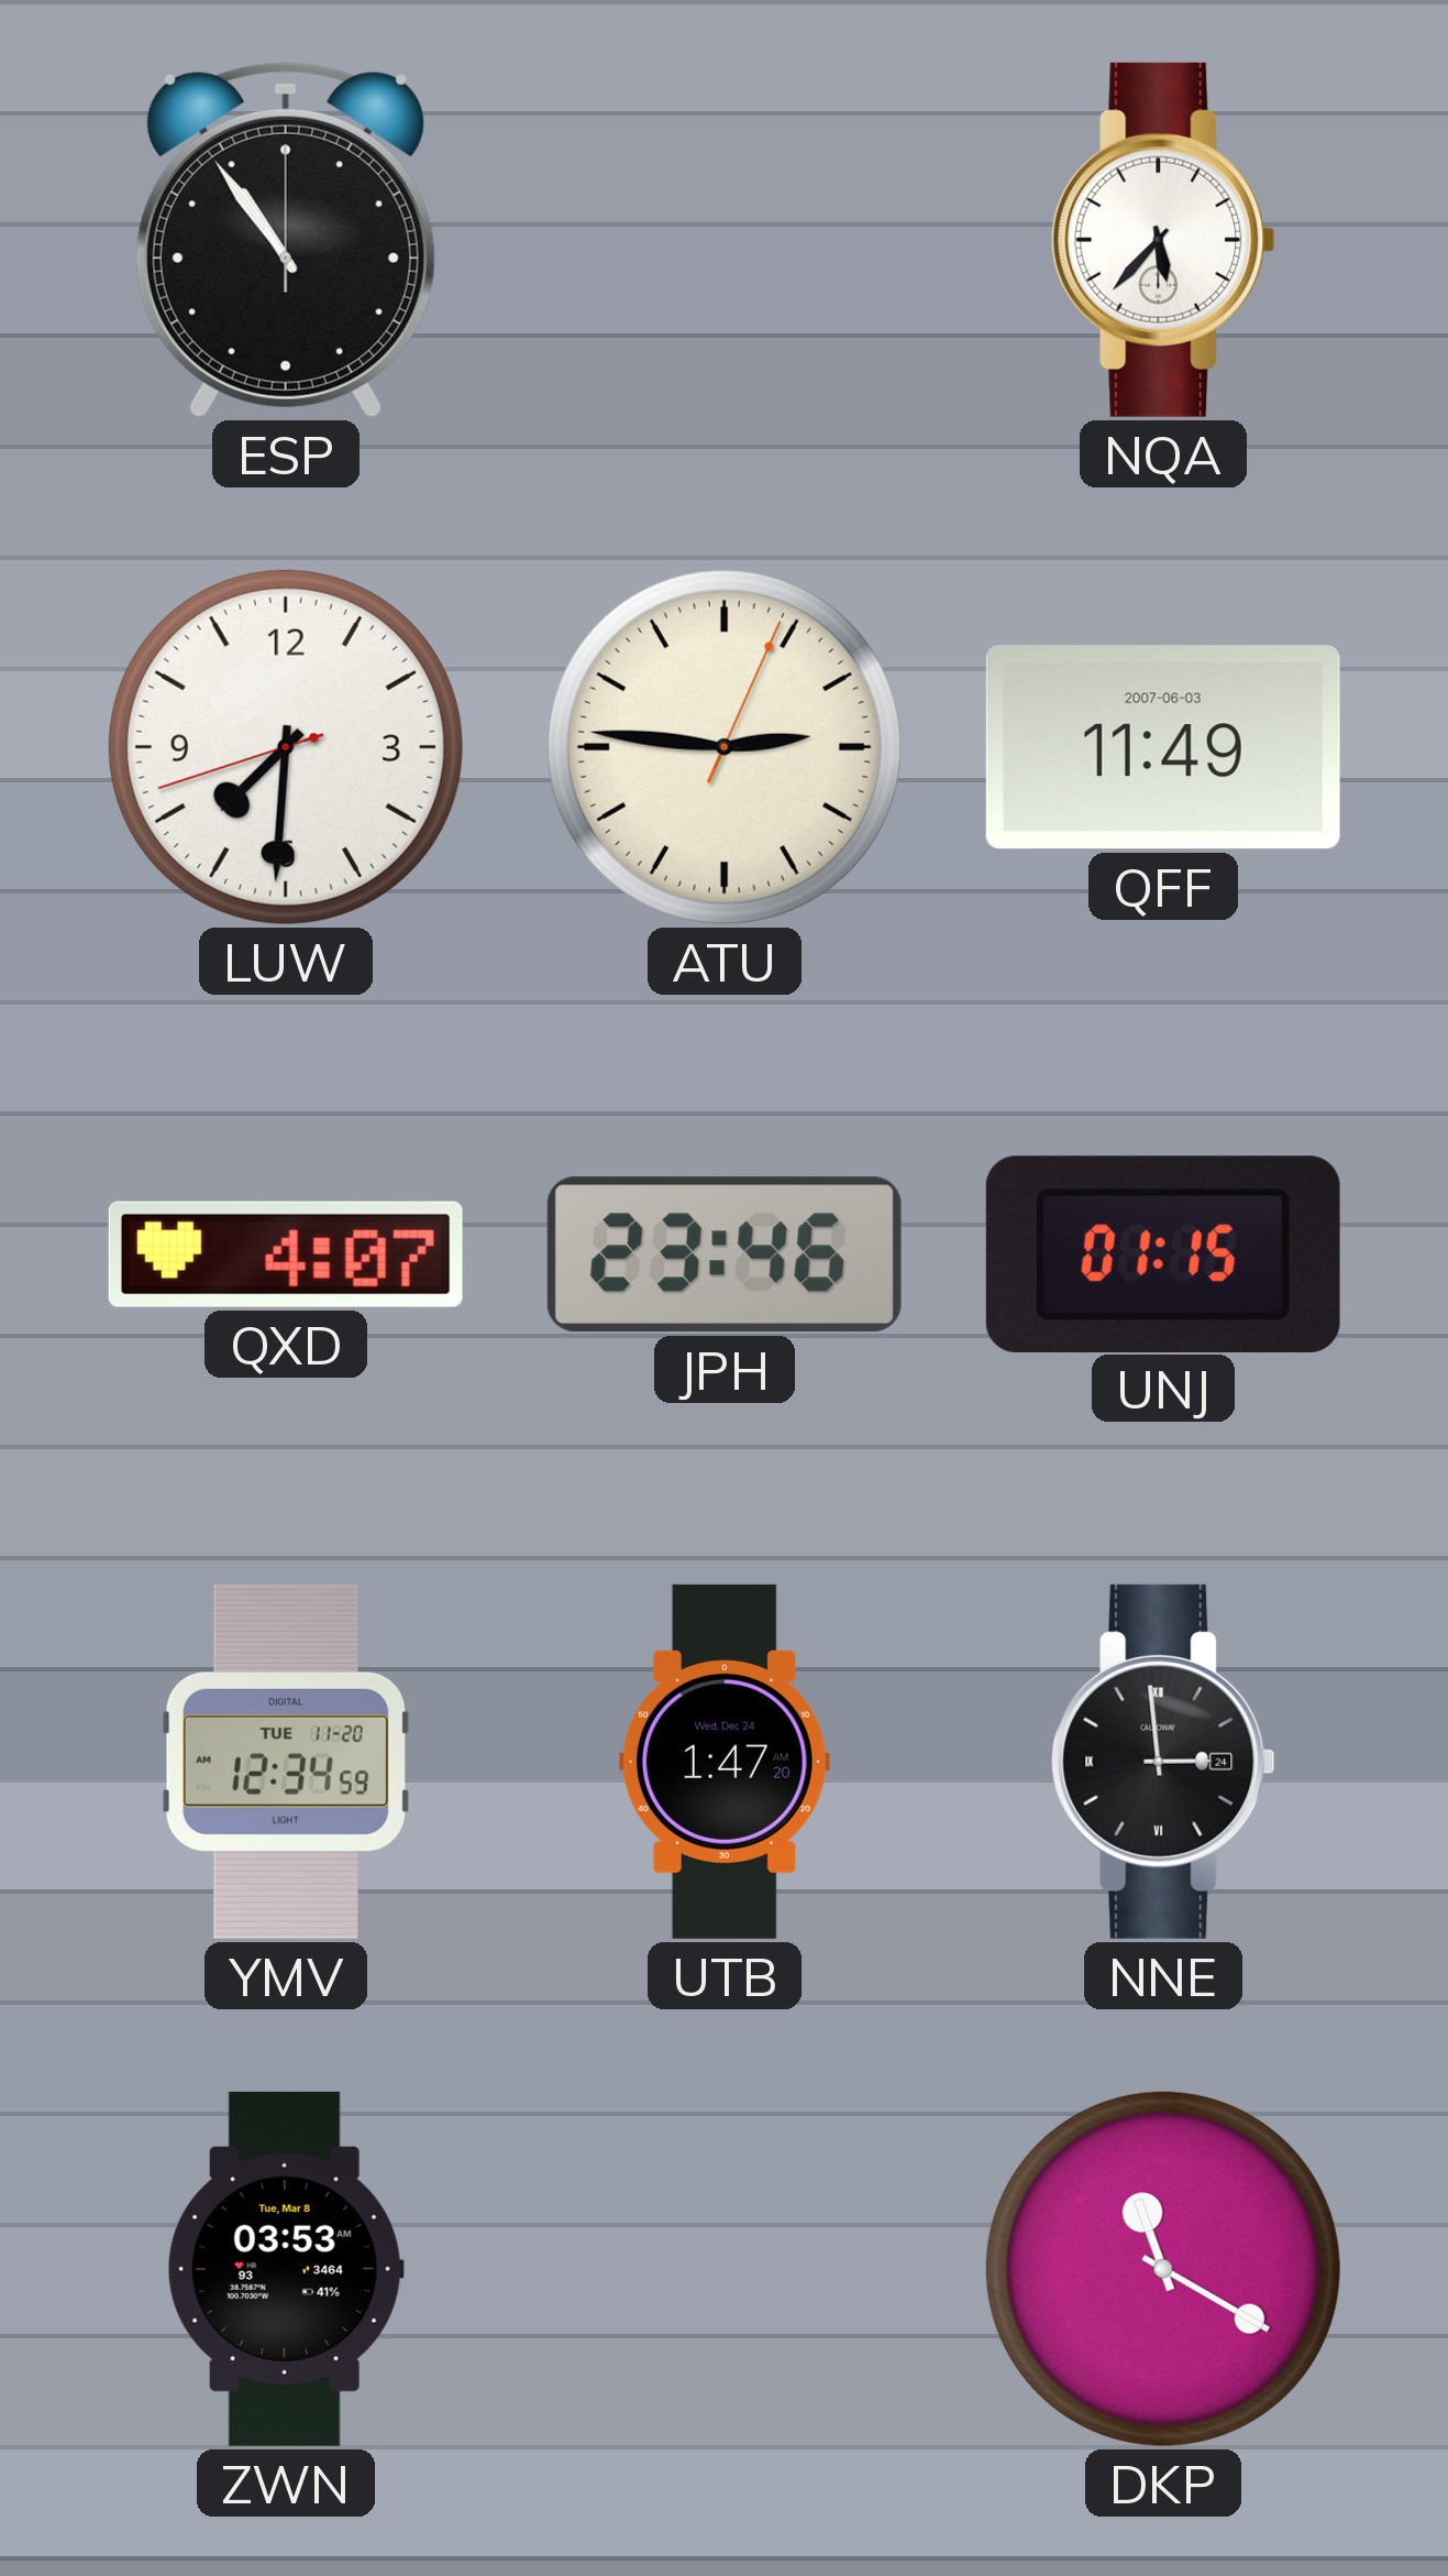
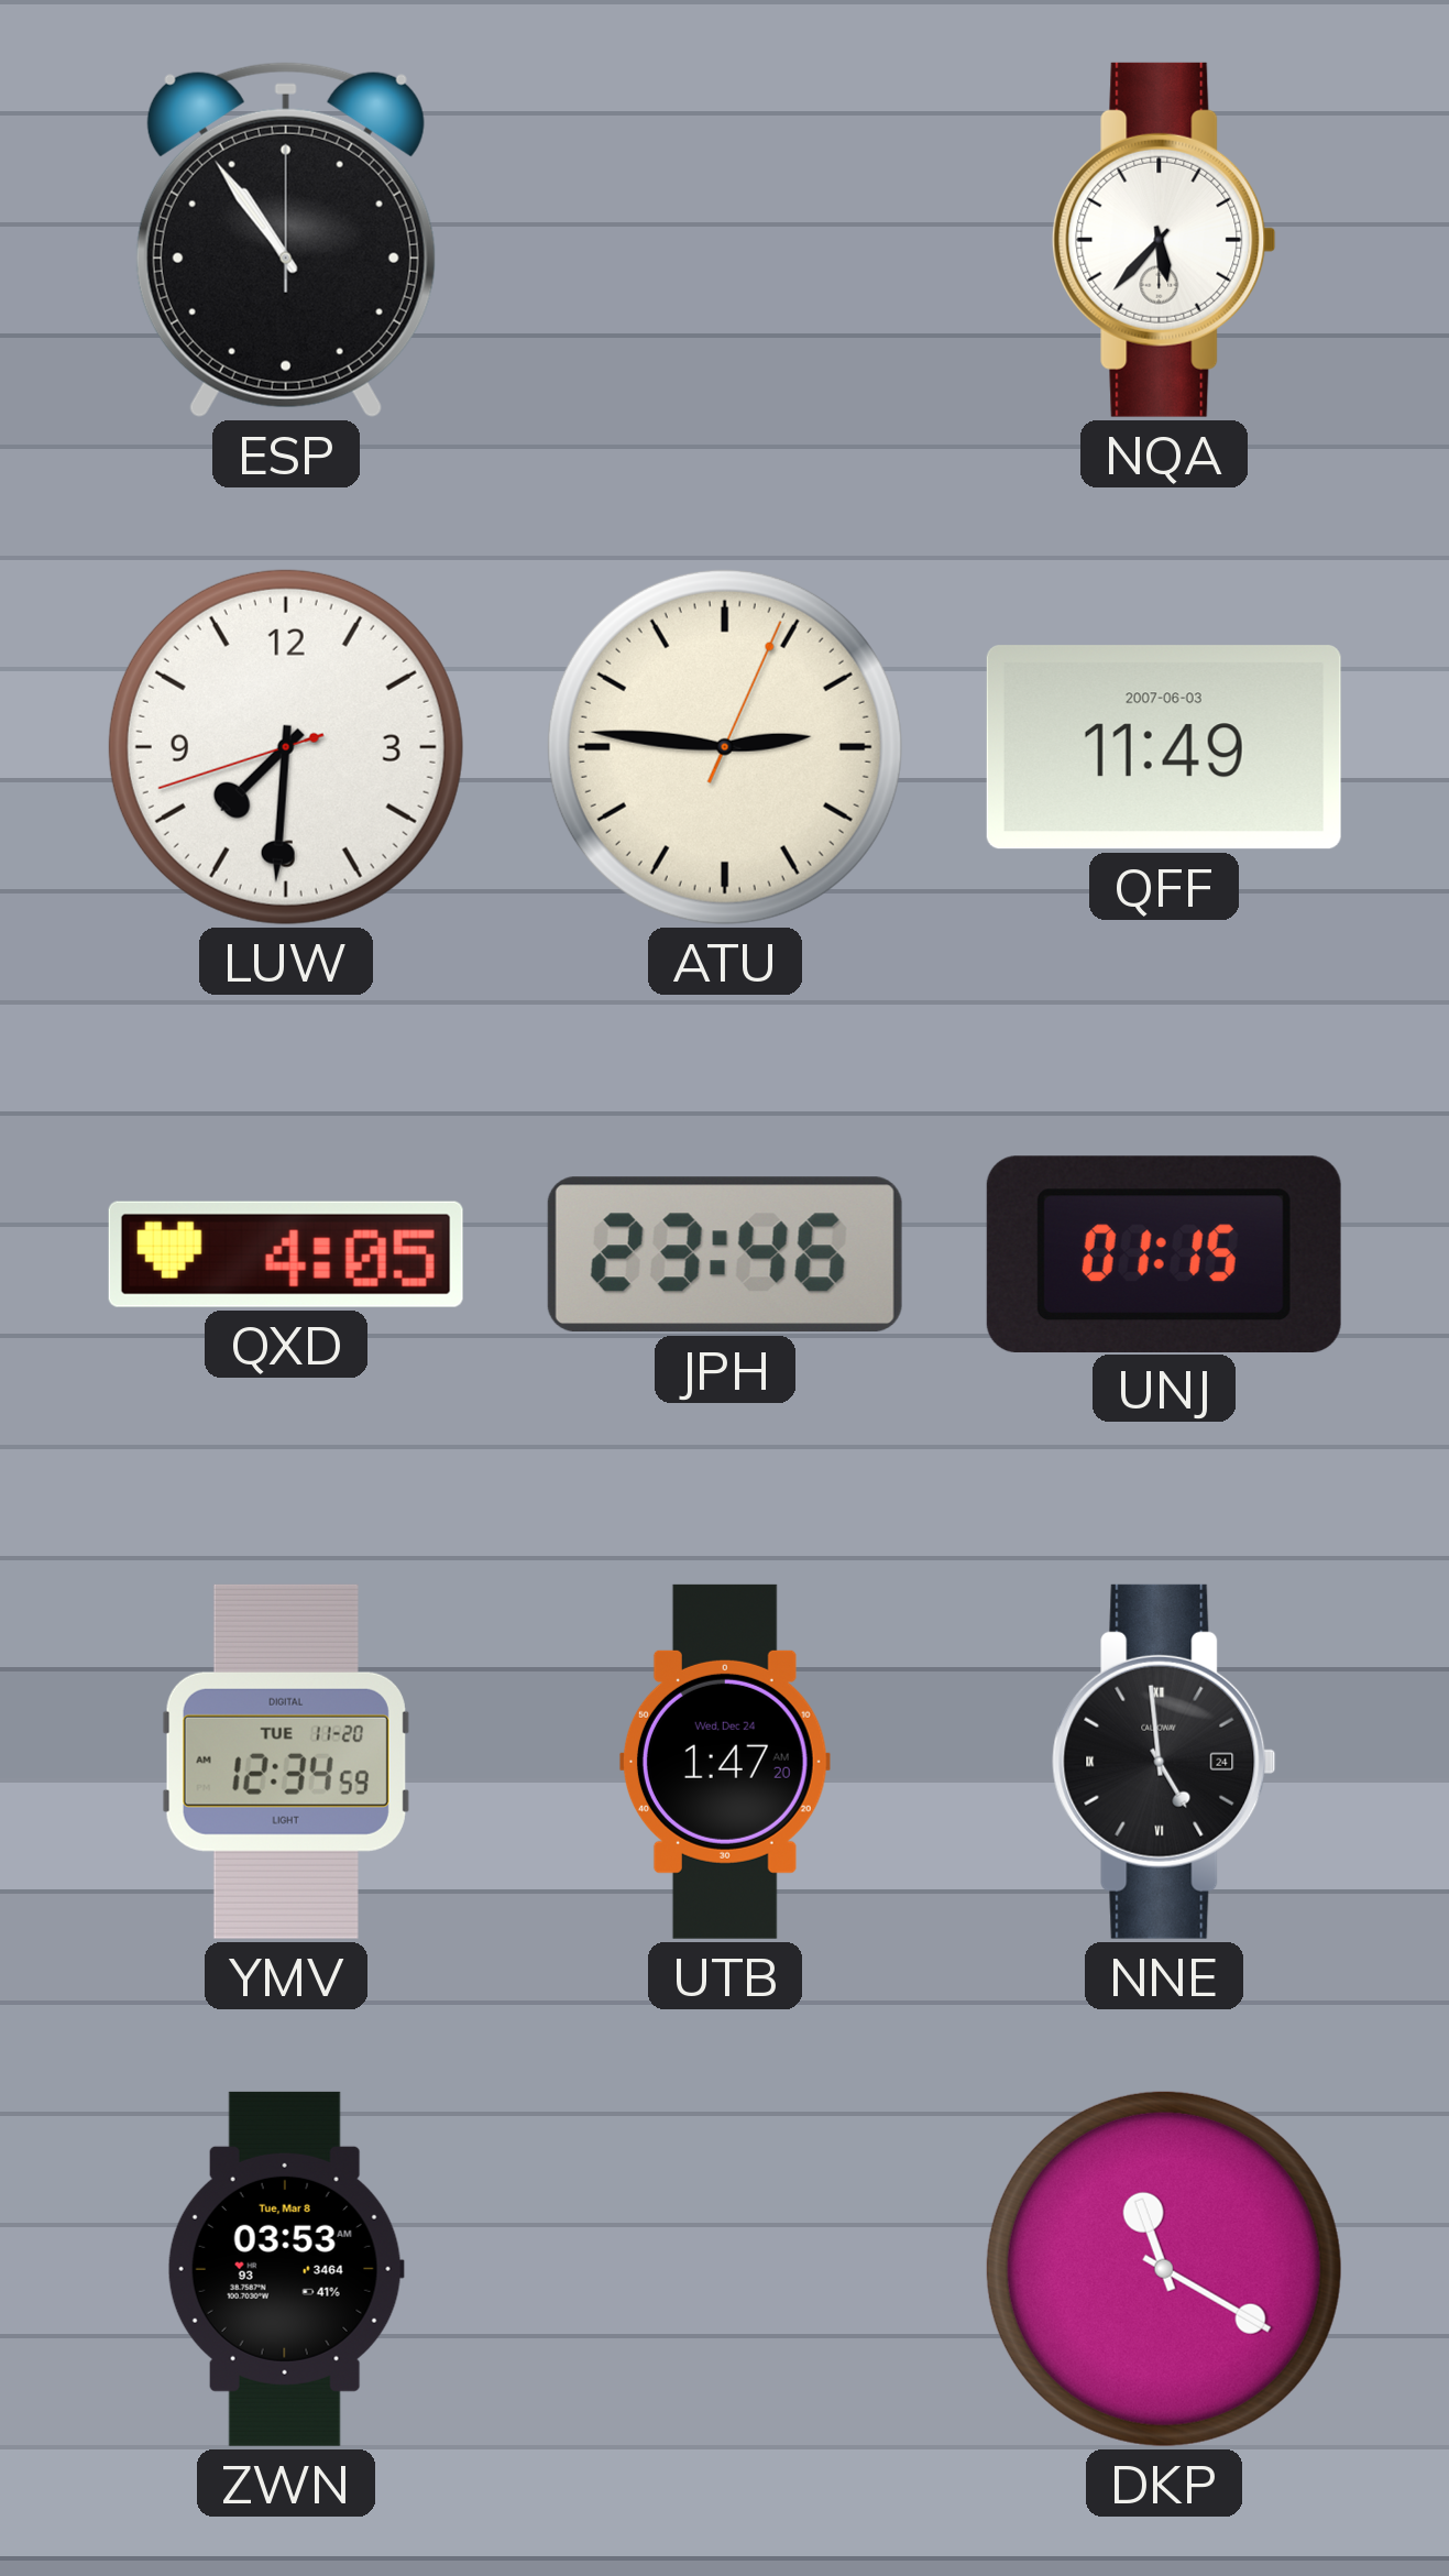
QXD: 4:07 -> 4:05
NNE: 2:59 -> 4:59
